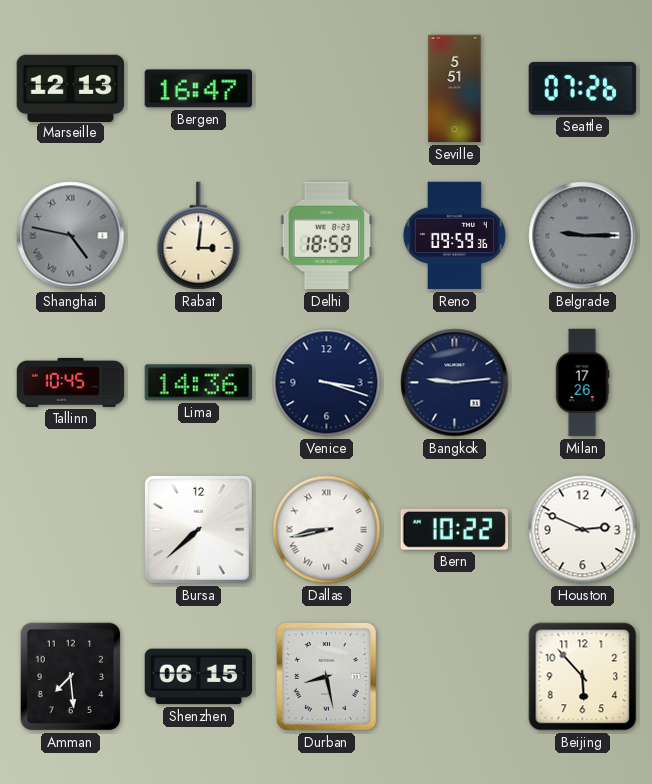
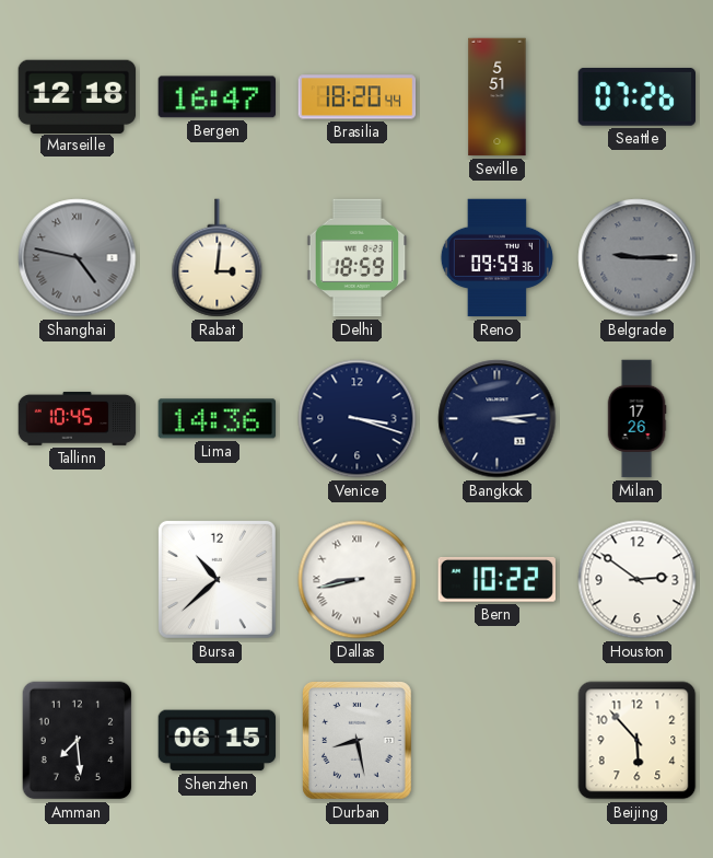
Marseille: 12:13 -> 12:18
Brasilia: none -> 18:20
Bangkok: 9:14 -> 3:14
Bursa: 7:38 -> 10:38
Houston: 2:49 -> 2:51
